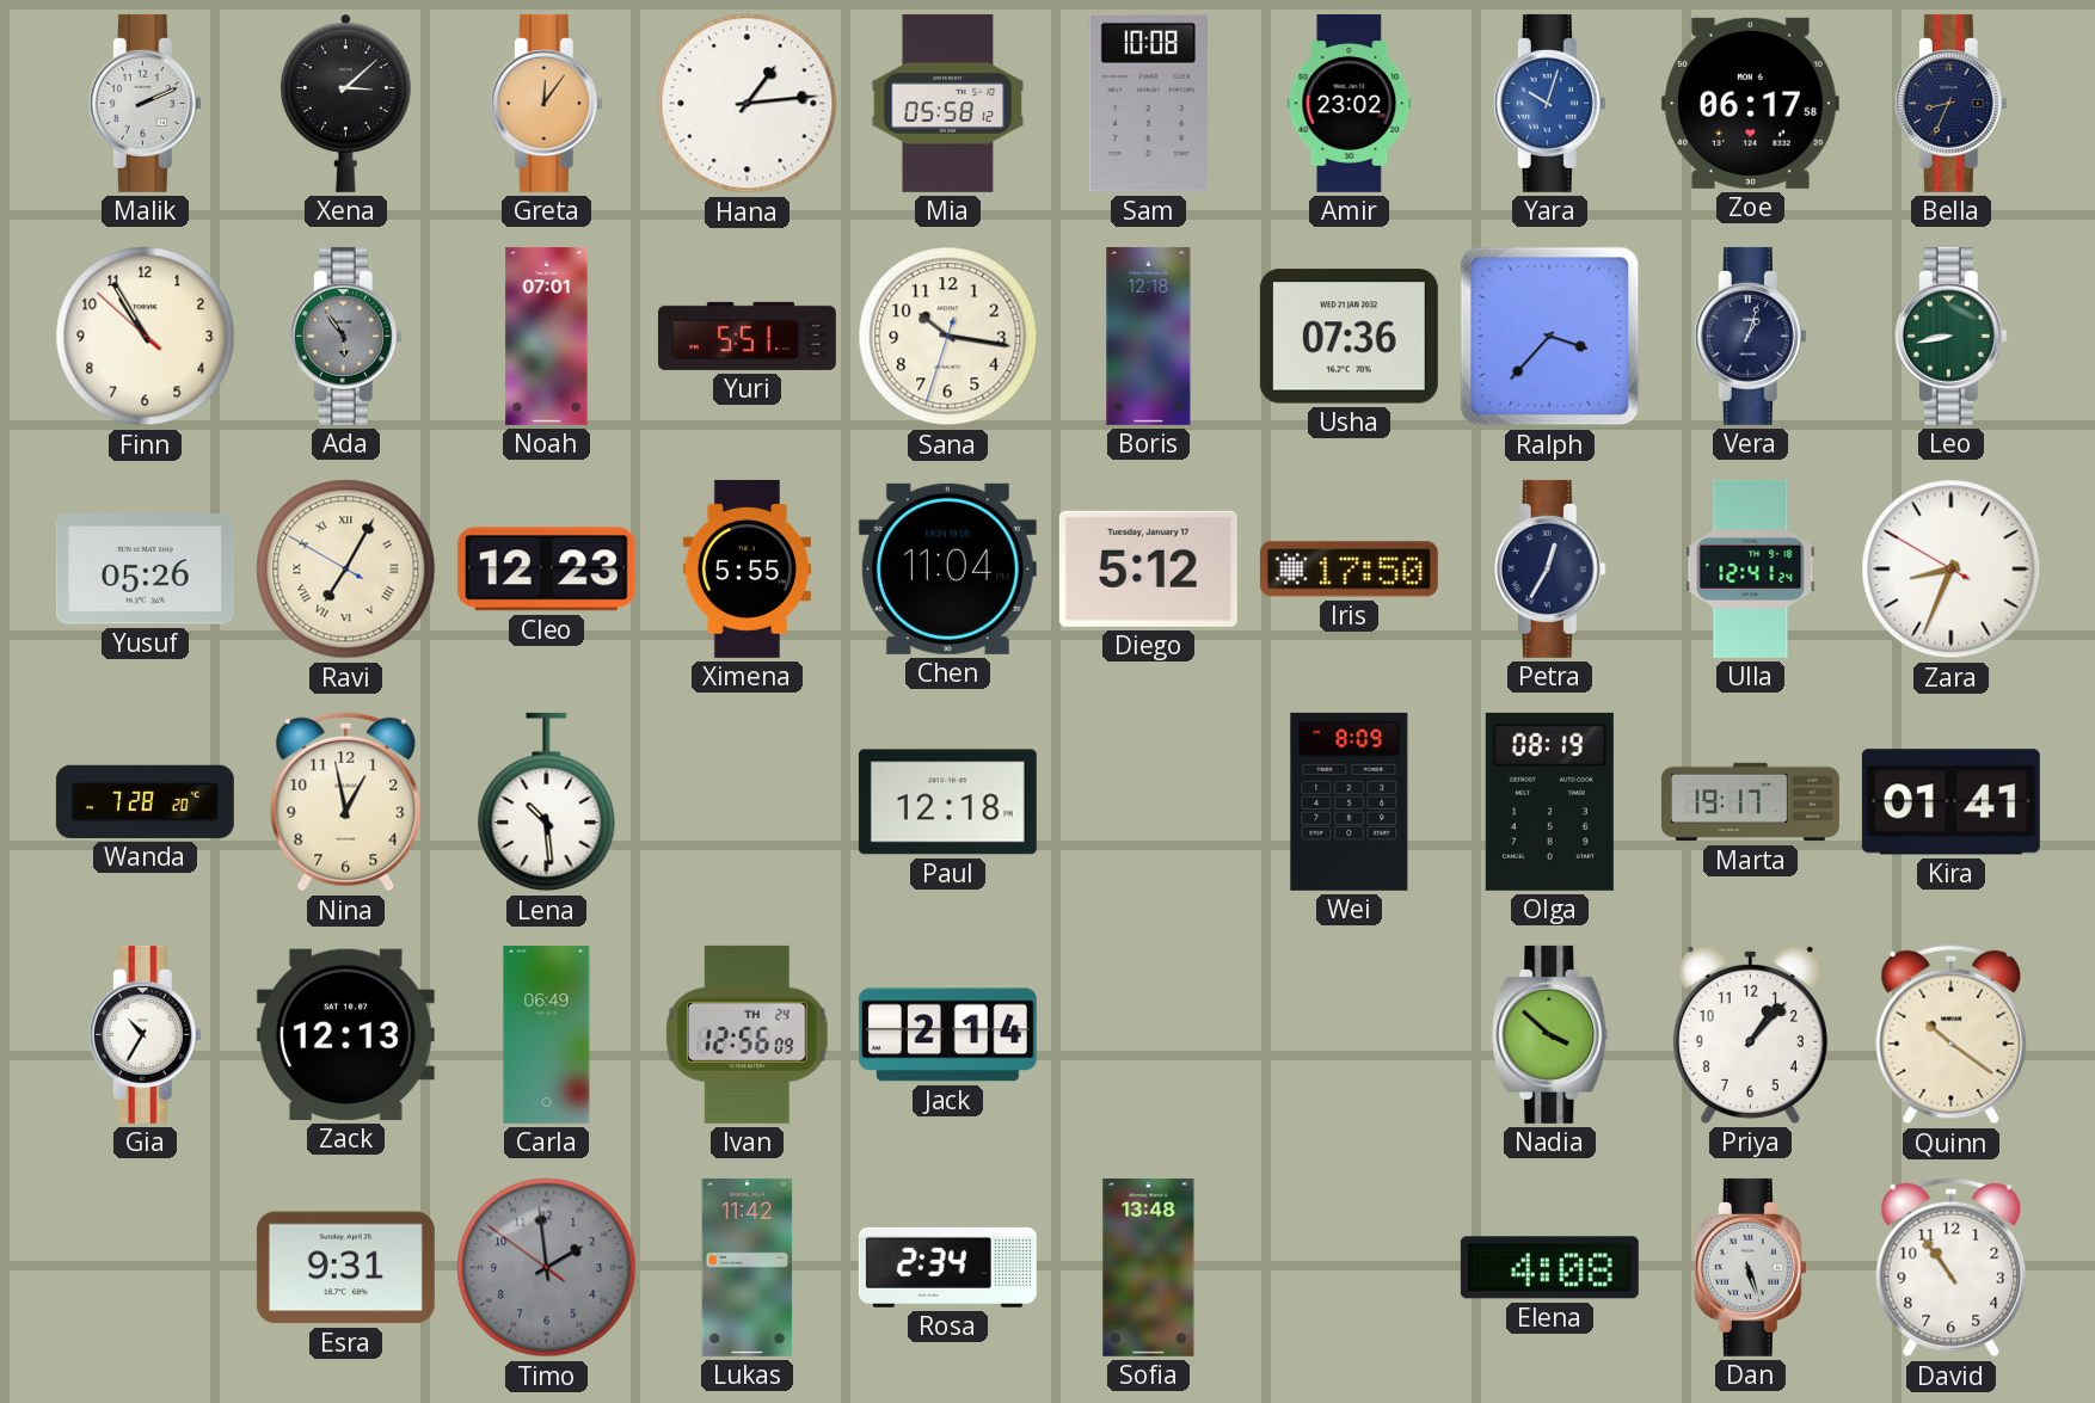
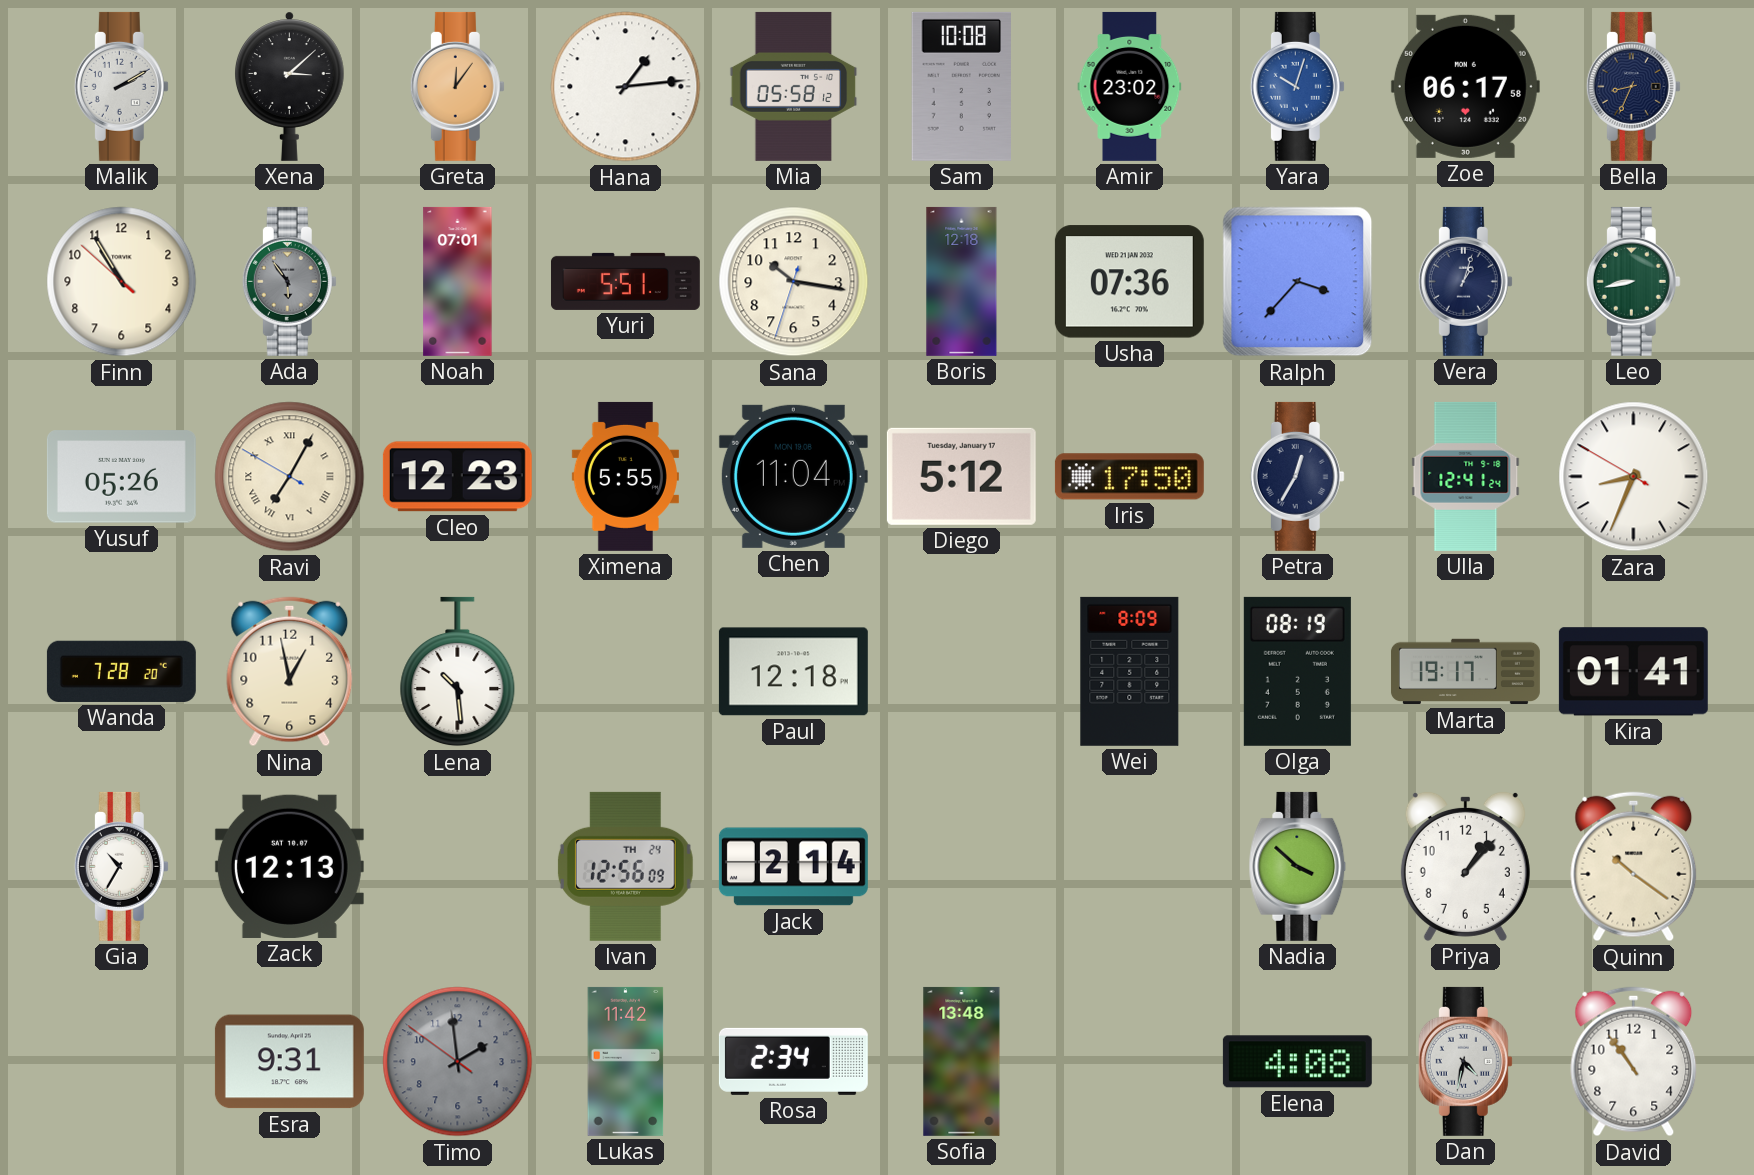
Malik: 2:11 -> 2:10
Carla: 06:49 -> none
Dan: 5:27 -> 4:32
